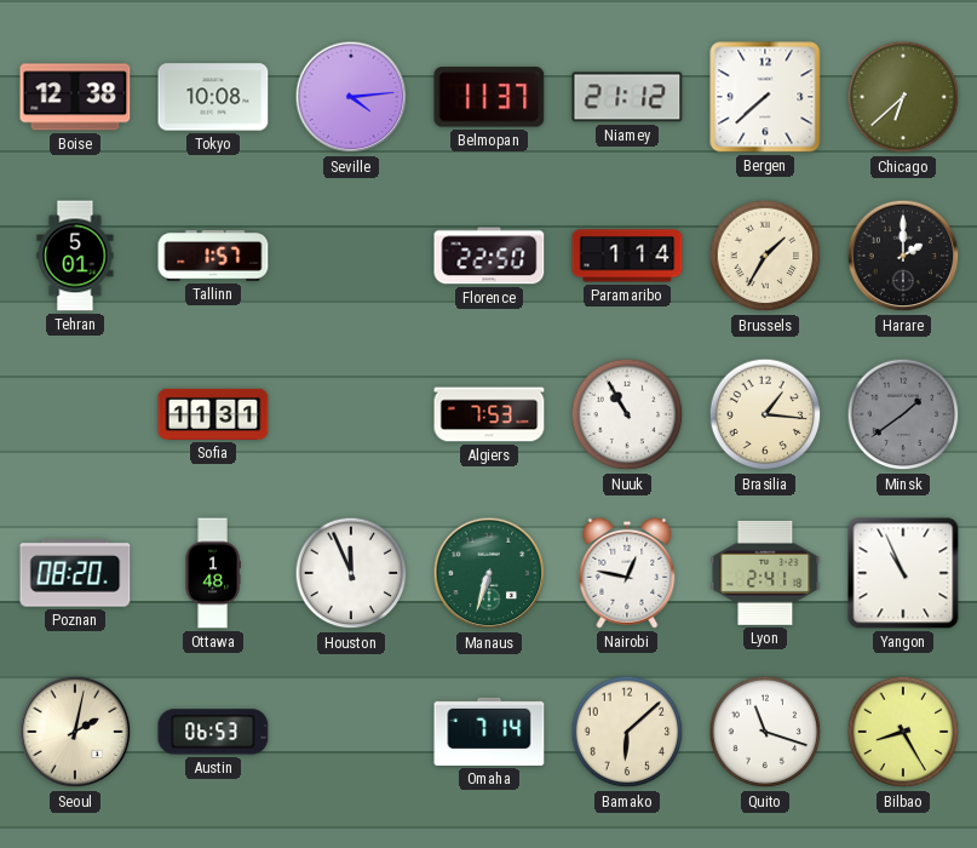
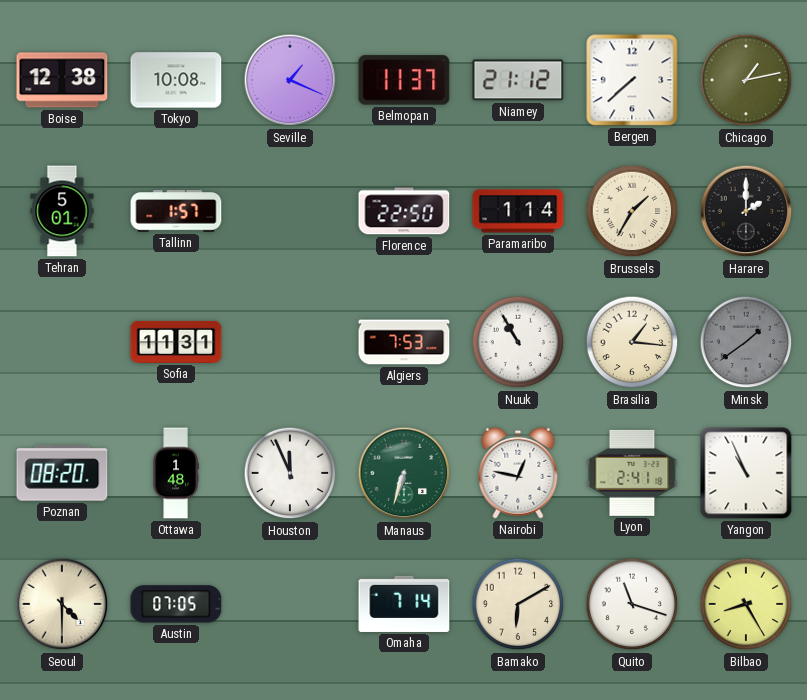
Seville: 4:14 -> 1:19
Chicago: 6:38 -> 1:13
Seoul: 2:02 -> 4:30
Austin: 06:53 -> 07:05
Bamako: 6:08 -> 6:10
